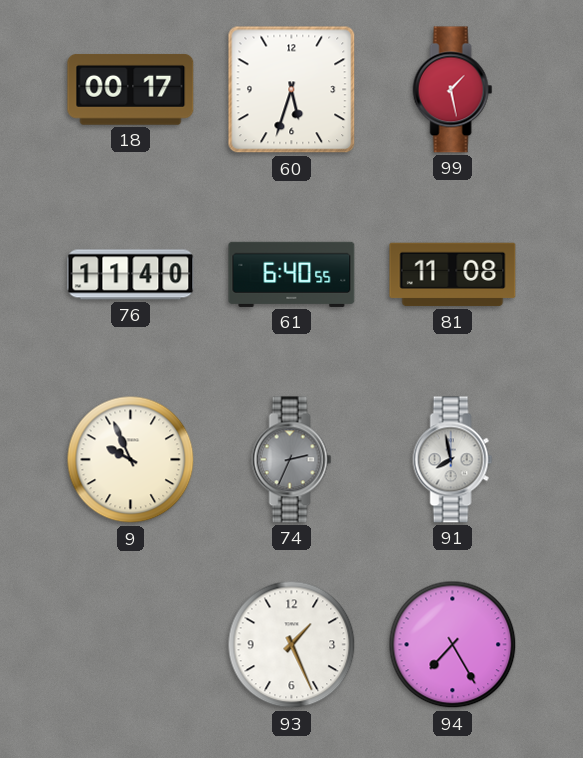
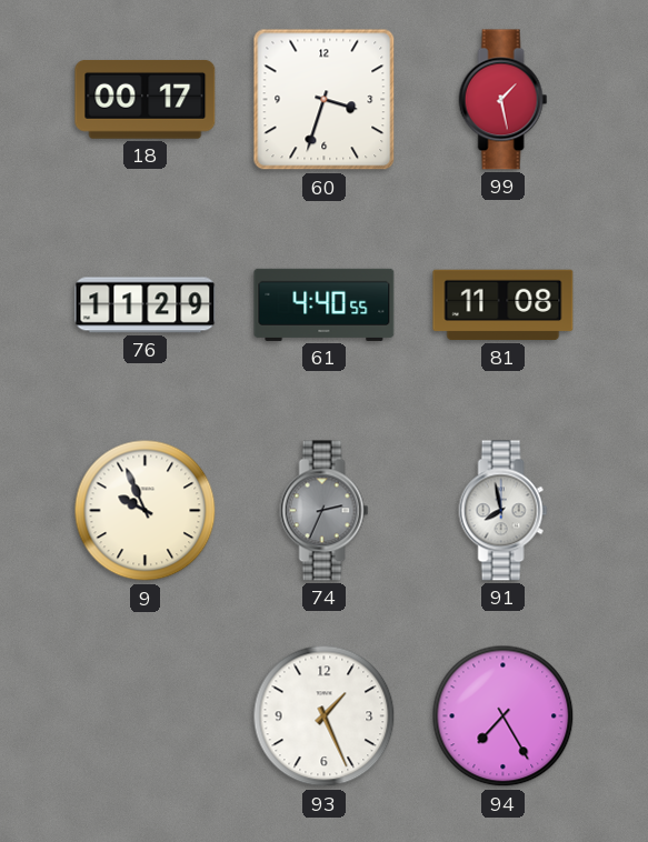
60: 5:33 -> 3:33
76: 11:40 -> 11:29
61: 6:40 -> 4:40
